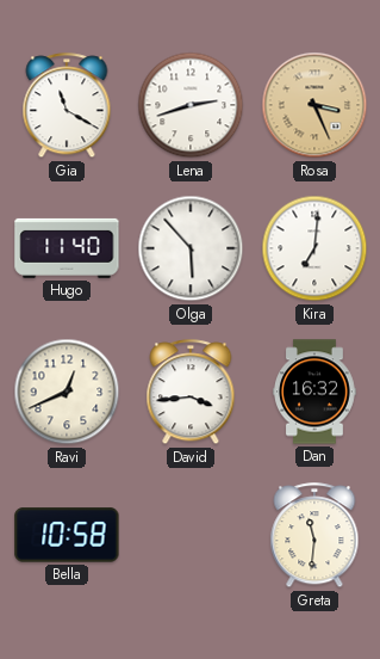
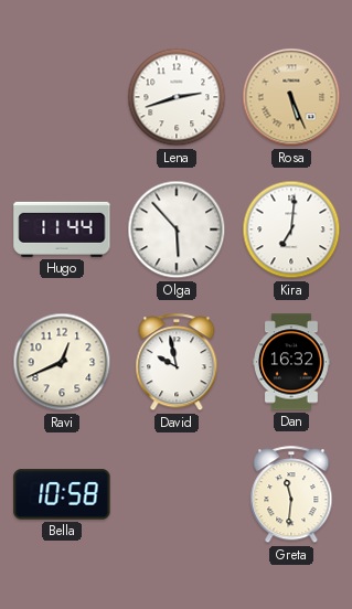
Gia: 11:20 -> none
Rosa: 3:26 -> 5:26
Hugo: 11:40 -> 11:44
David: 3:44 -> 9:58
